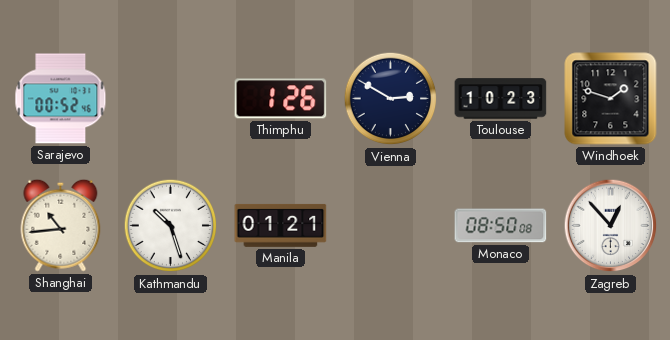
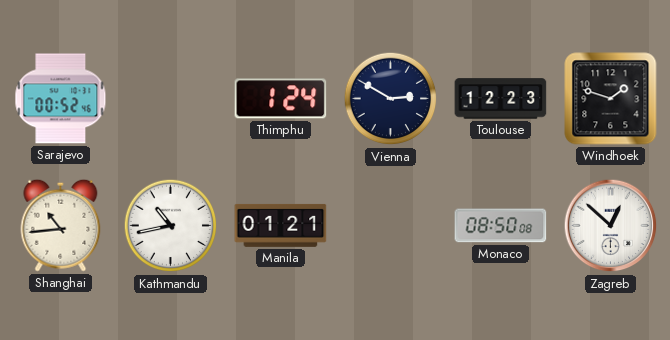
Thimphu: 1:26 -> 1:24
Toulouse: 10:23 -> 12:23
Kathmandu: 10:27 -> 10:43
Zagreb: 12:53 -> 12:52
